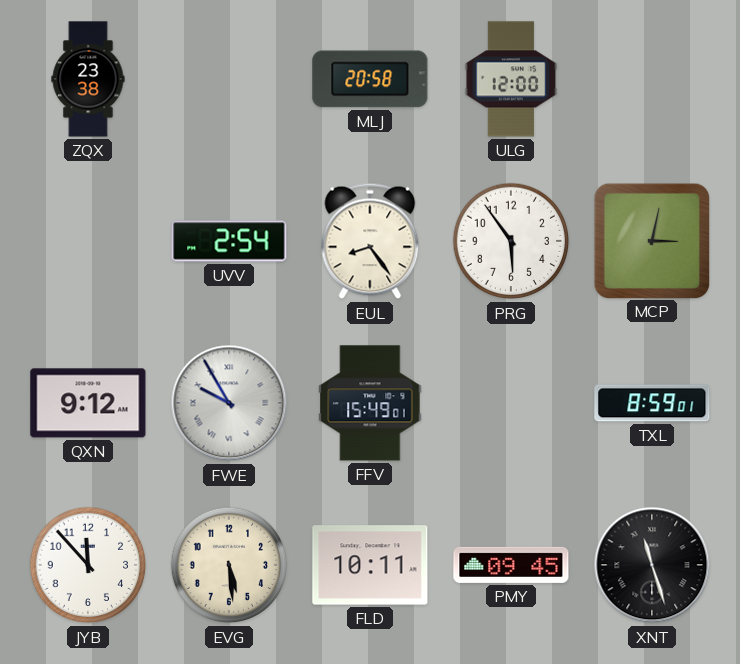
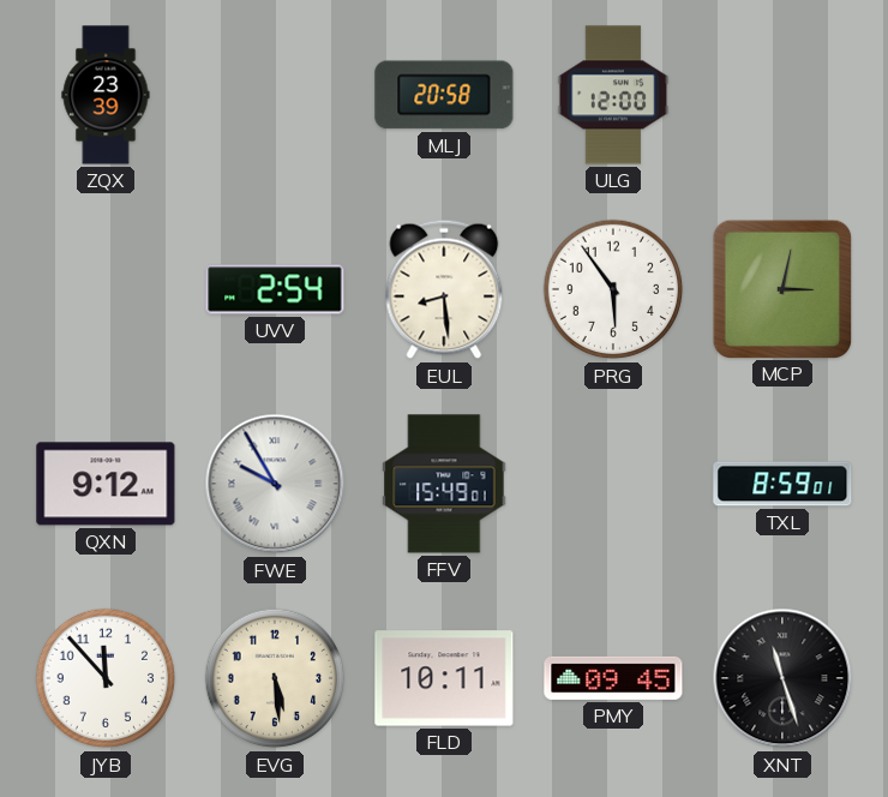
ZQX: 23:38 -> 23:39
EUL: 8:24 -> 8:29
